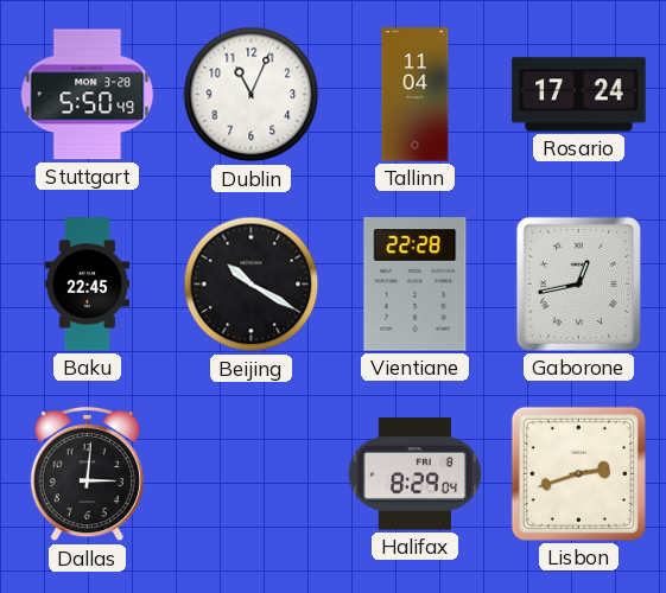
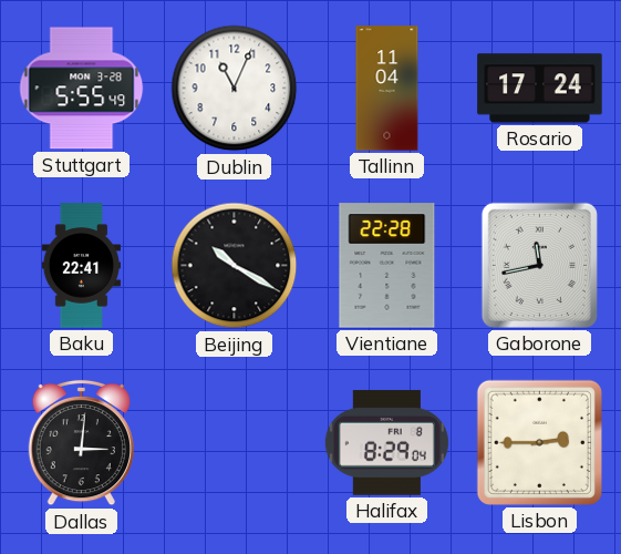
Stuttgart: 5:50 -> 5:55
Baku: 22:45 -> 22:41
Gaborone: 12:43 -> 11:43
Lisbon: 2:42 -> 2:45
